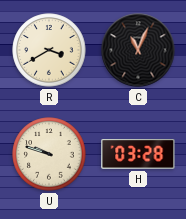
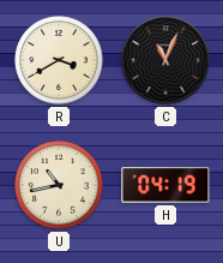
U: 9:48 -> 10:43
H: 03:28 -> 04:19
